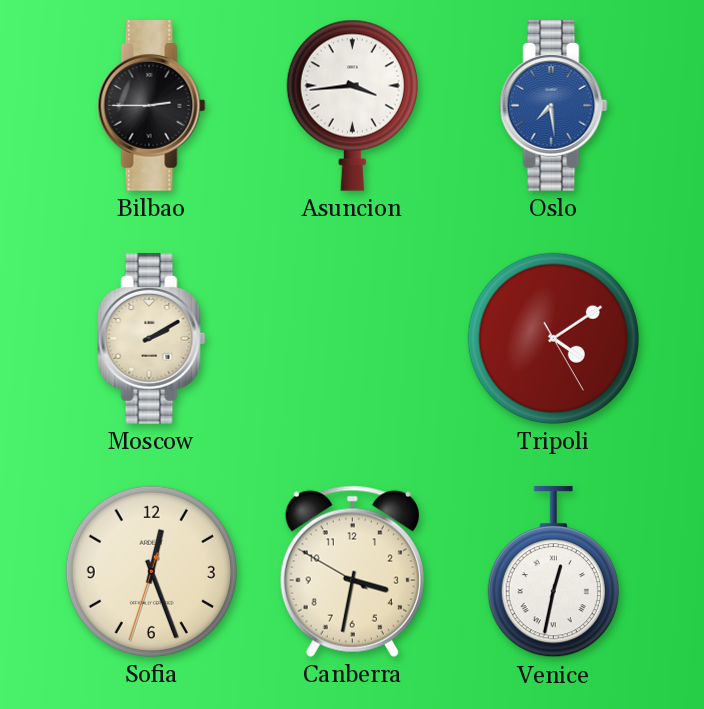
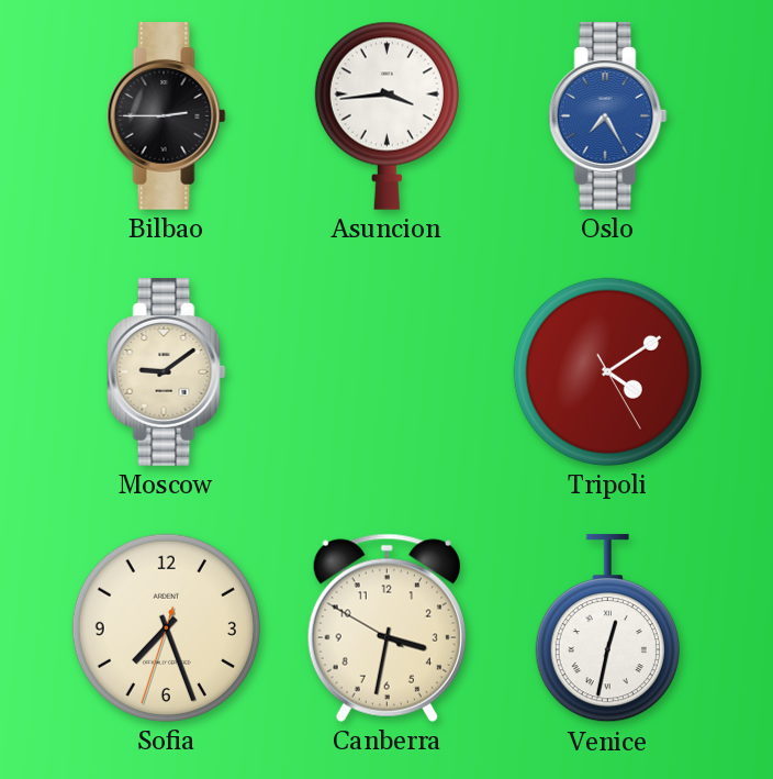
Oslo: 7:29 -> 7:25
Moscow: 2:10 -> 9:09
Sofia: 12:26 -> 7:26
